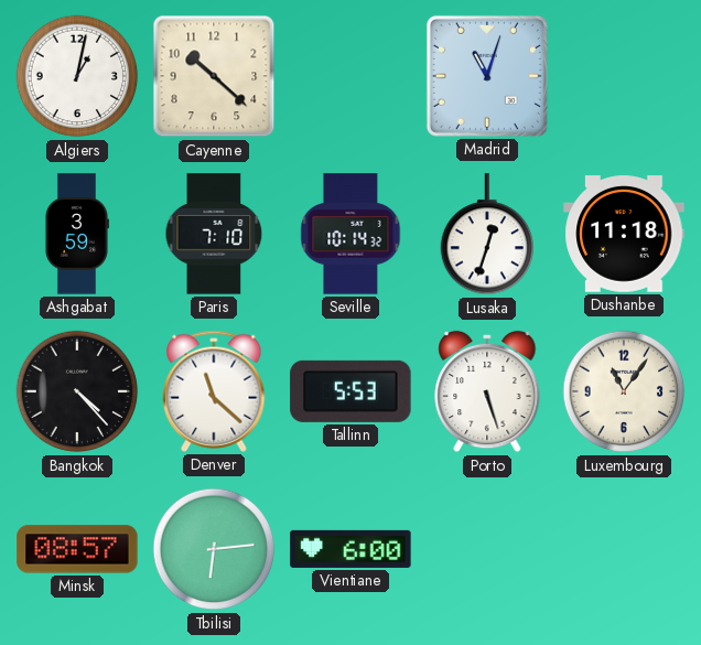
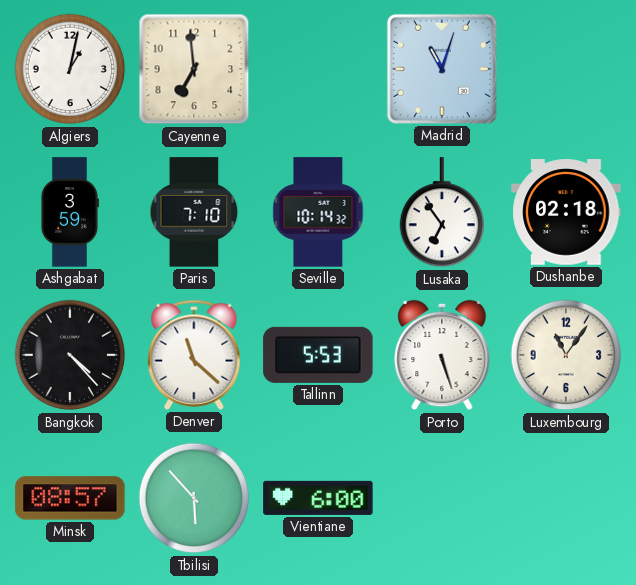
Cayenne: 10:22 -> 6:59
Lusaka: 12:33 -> 6:54
Dushanbe: 11:18 -> 02:18
Tbilisi: 6:14 -> 5:53
